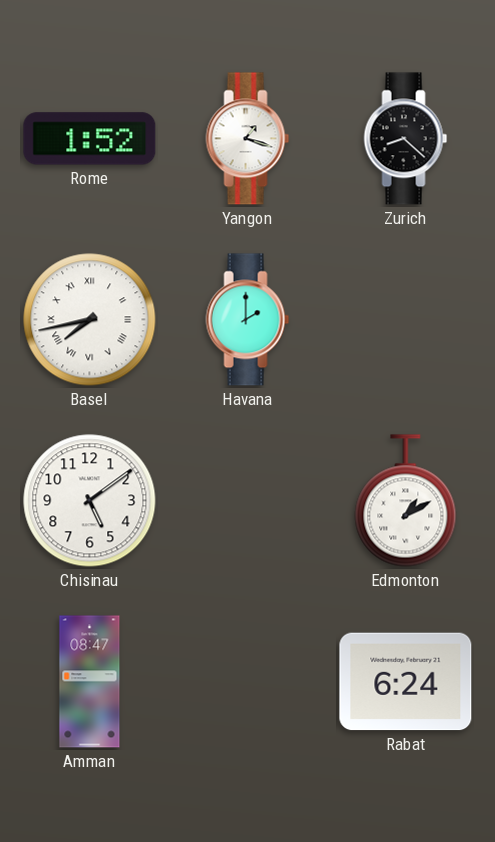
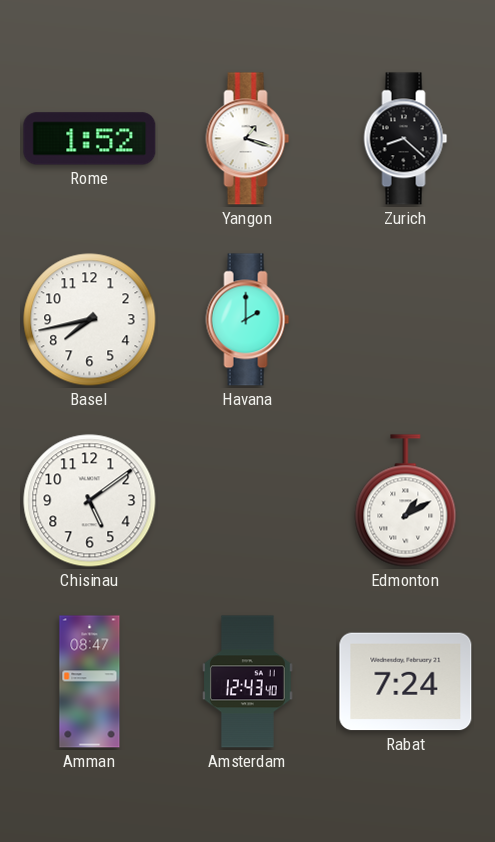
Basel numerals: Roman -> Arabic
Amsterdam: none -> 12:43
Rabat: 6:24 -> 7:24
